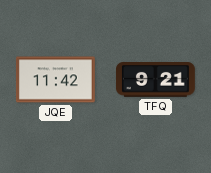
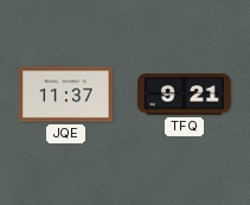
JQE: 11:42 -> 11:37
